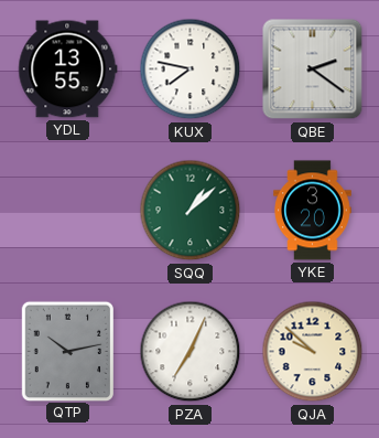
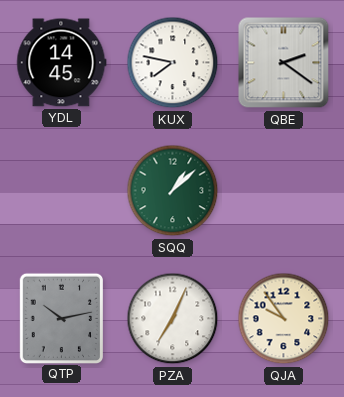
YDL: 13:55 -> 14:45
YKE: 3:20 -> none
QJA: 9:52 -> 9:54
